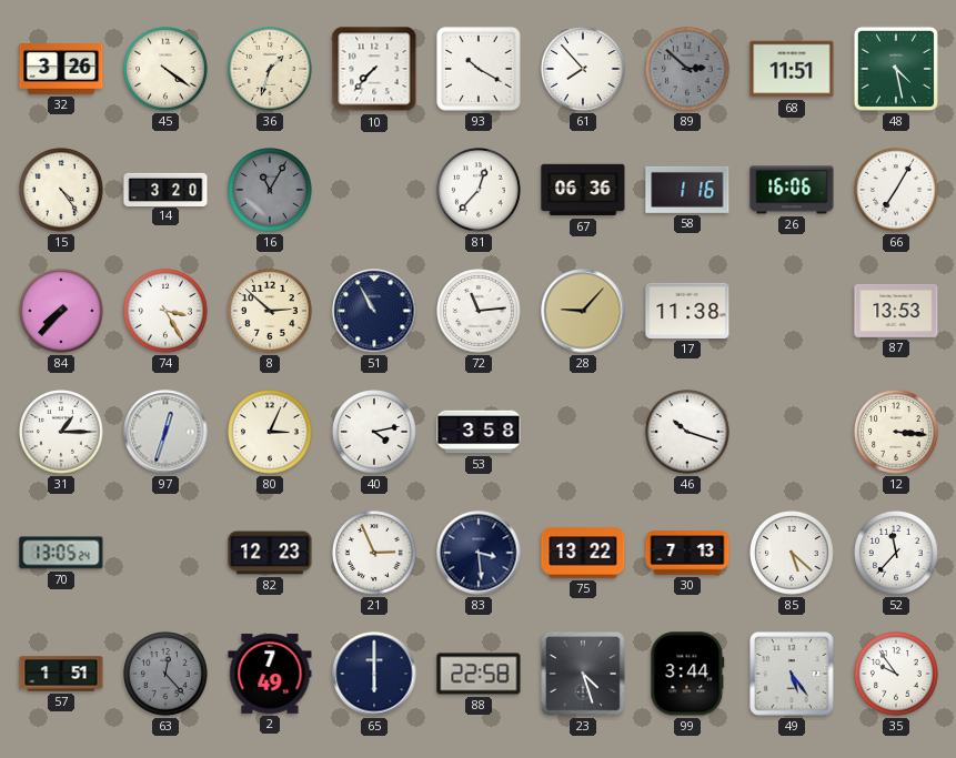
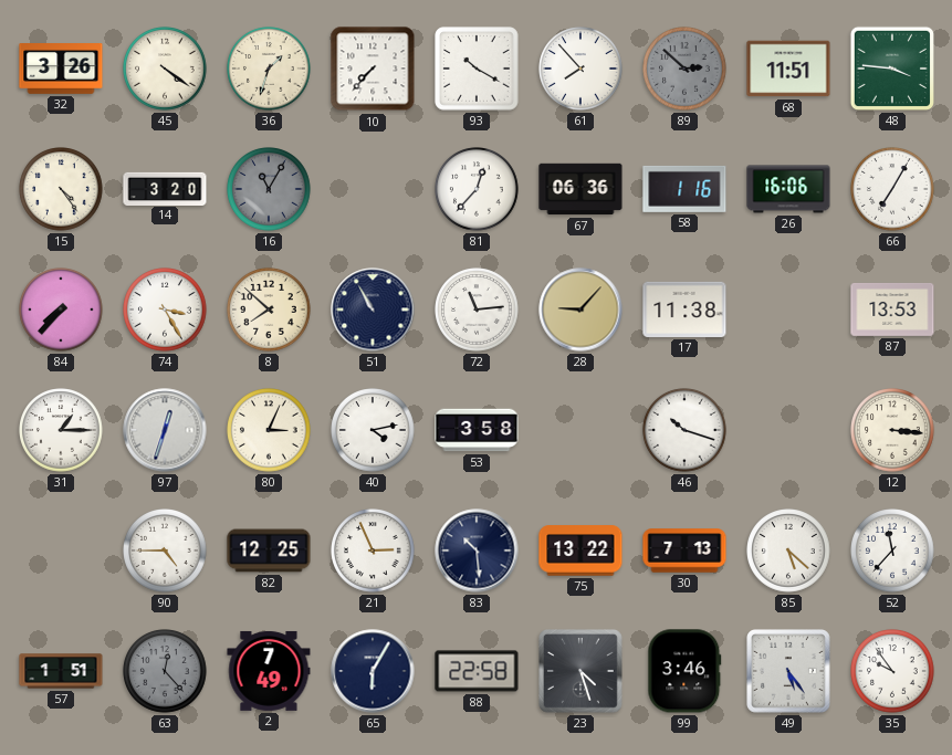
48: 4:28 -> 3:46
8: 2:52 -> 7:52
70: 13:05 -> none
90: none -> 4:45
82: 12:23 -> 12:25
83: 3:29 -> 10:29
65: 6:00 -> 6:05
99: 3:44 -> 3:46
